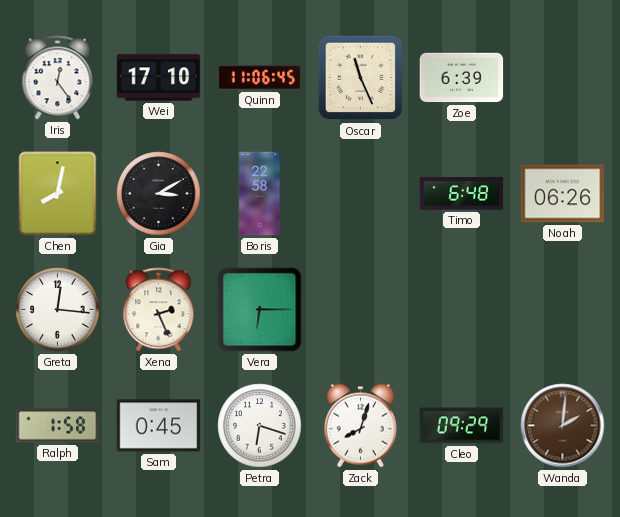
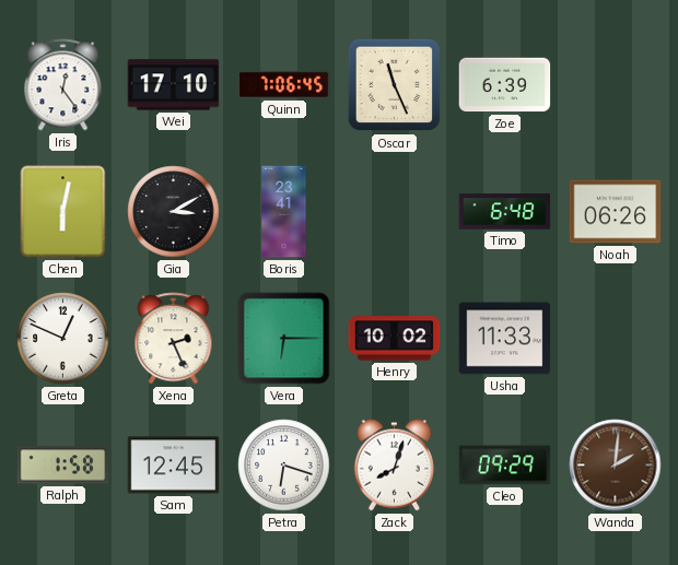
Quinn: 11:06 -> 7:06
Chen: 8:02 -> 6:02
Boris: 22:58 -> 23:41
Greta: 12:16 -> 12:49
Henry: none -> 10:02
Usha: none -> 11:33
Sam: 0:45 -> 12:45
